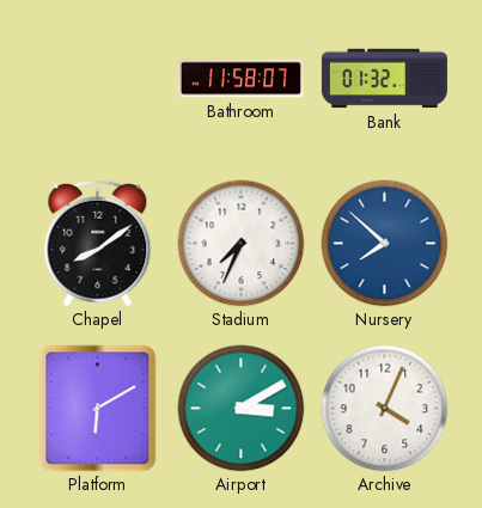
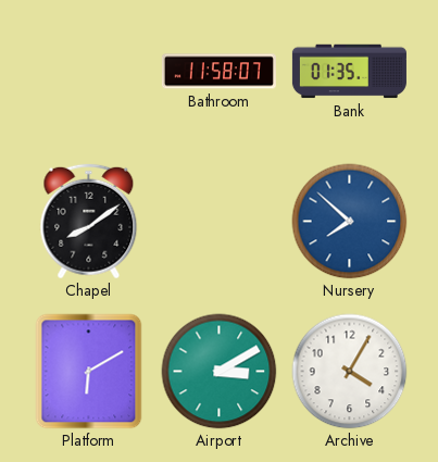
Bank: 01:32 -> 01:35
Stadium: 7:34 -> none
Archive: 4:04 -> 4:05
